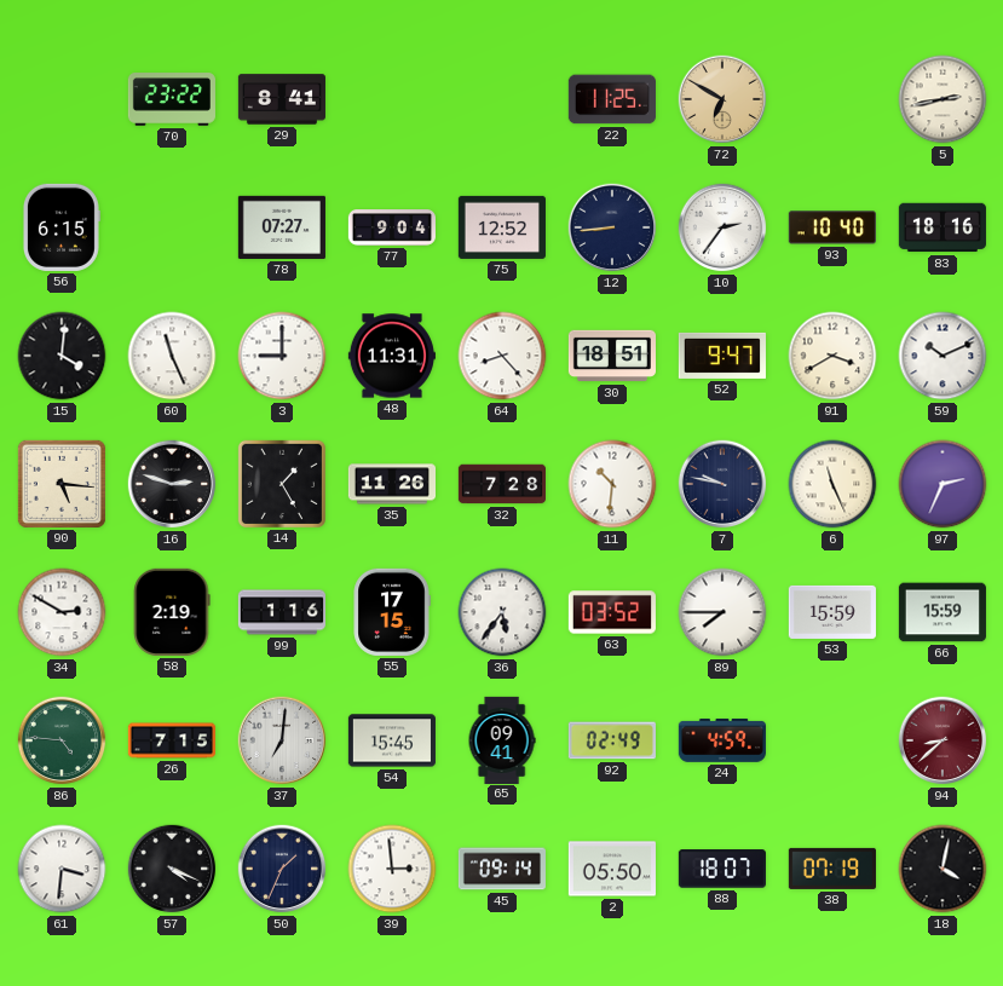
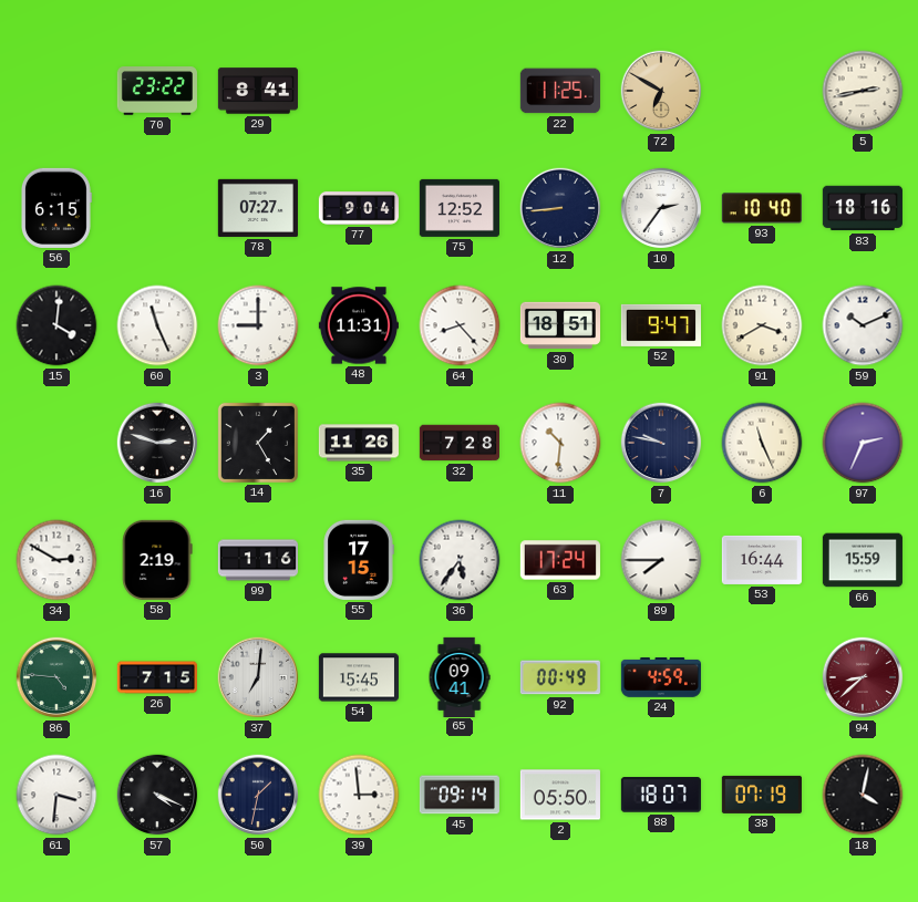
90: 5:16 -> none
63: 03:52 -> 17:24
53: 15:59 -> 16:44
92: 02:49 -> 00:49
50: 1:34 -> 1:32
